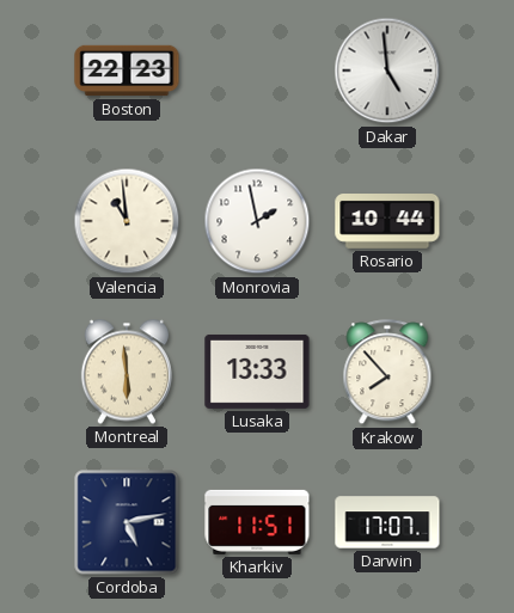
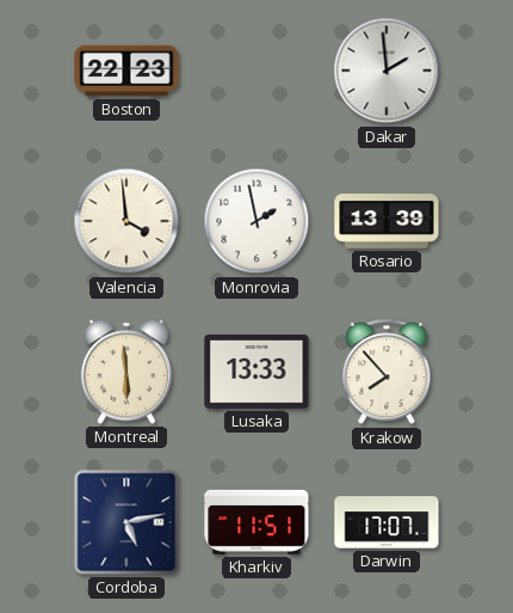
Dakar: 4:59 -> 1:59
Valencia: 10:59 -> 3:59
Rosario: 10:44 -> 13:39
